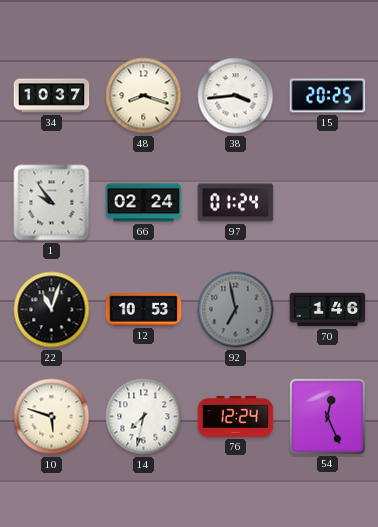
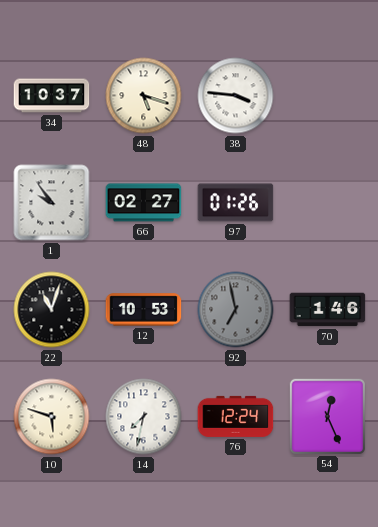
48: 8:18 -> 5:18
38: 3:44 -> 3:46
15: 20:25 -> none
66: 02:24 -> 02:27
97: 01:24 -> 01:26
